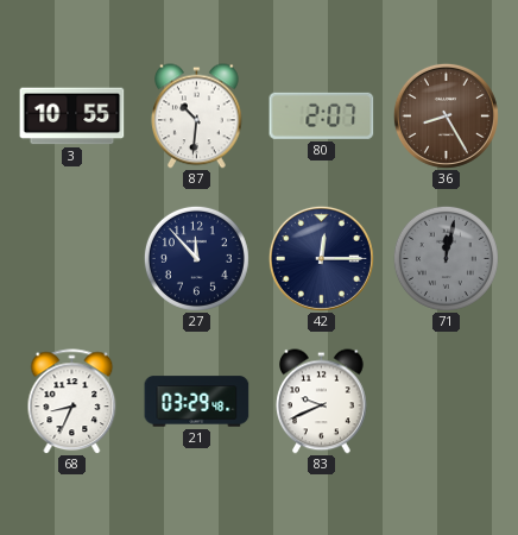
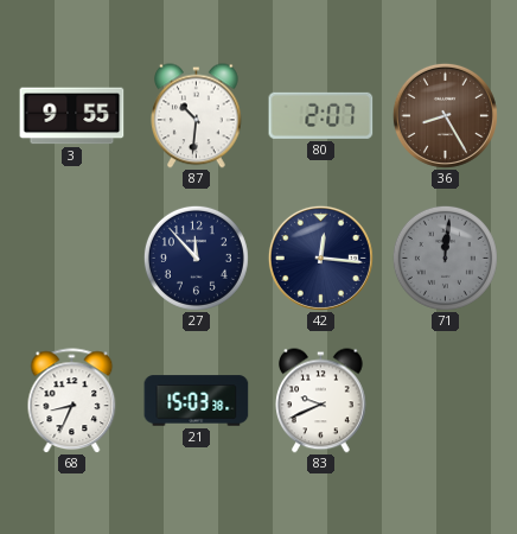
3: 10:55 -> 9:55
42: 12:15 -> 12:16
71: 12:02 -> 12:01
21: 03:29 -> 15:03
